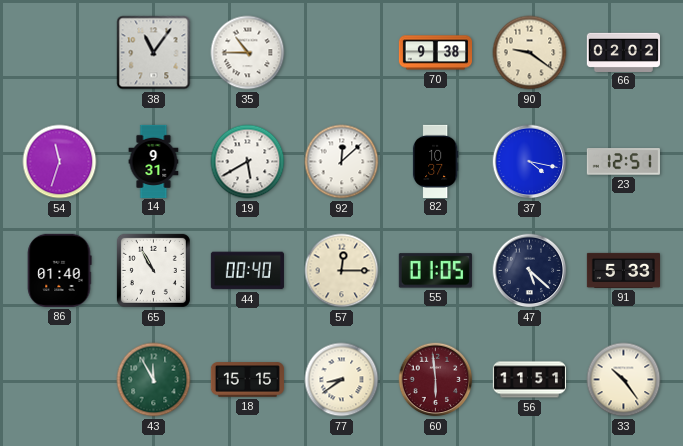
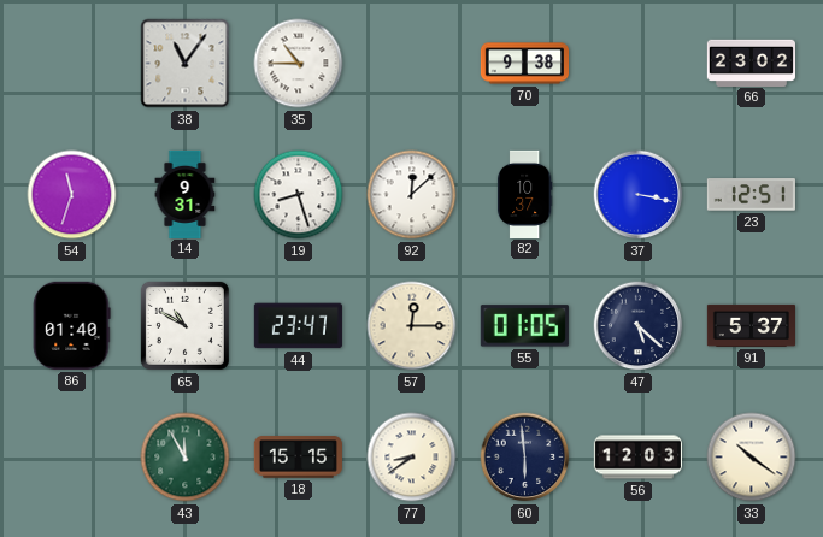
90: 9:21 -> none
66: 02:02 -> 23:02
19: 5:40 -> 8:27
37: 4:17 -> 3:17
65: 10:55 -> 10:50
44: 00:40 -> 23:47
91: 5:33 -> 5:37
60 dial: burgundy -> navy
56: 11:51 -> 12:03
33: 10:24 -> 10:21
